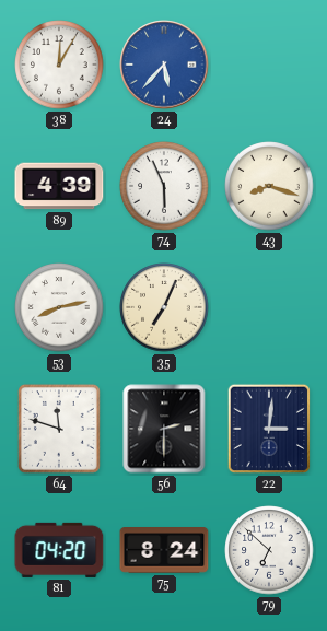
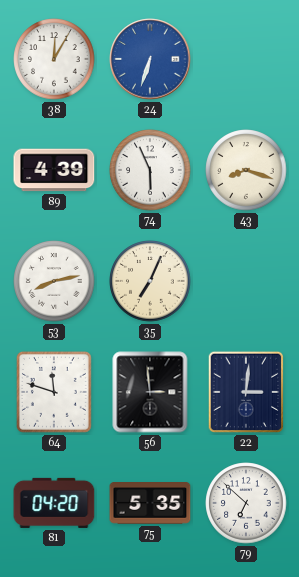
24: 5:37 -> 6:33
56: 2:30 -> 2:59
75: 8:24 -> 5:35
